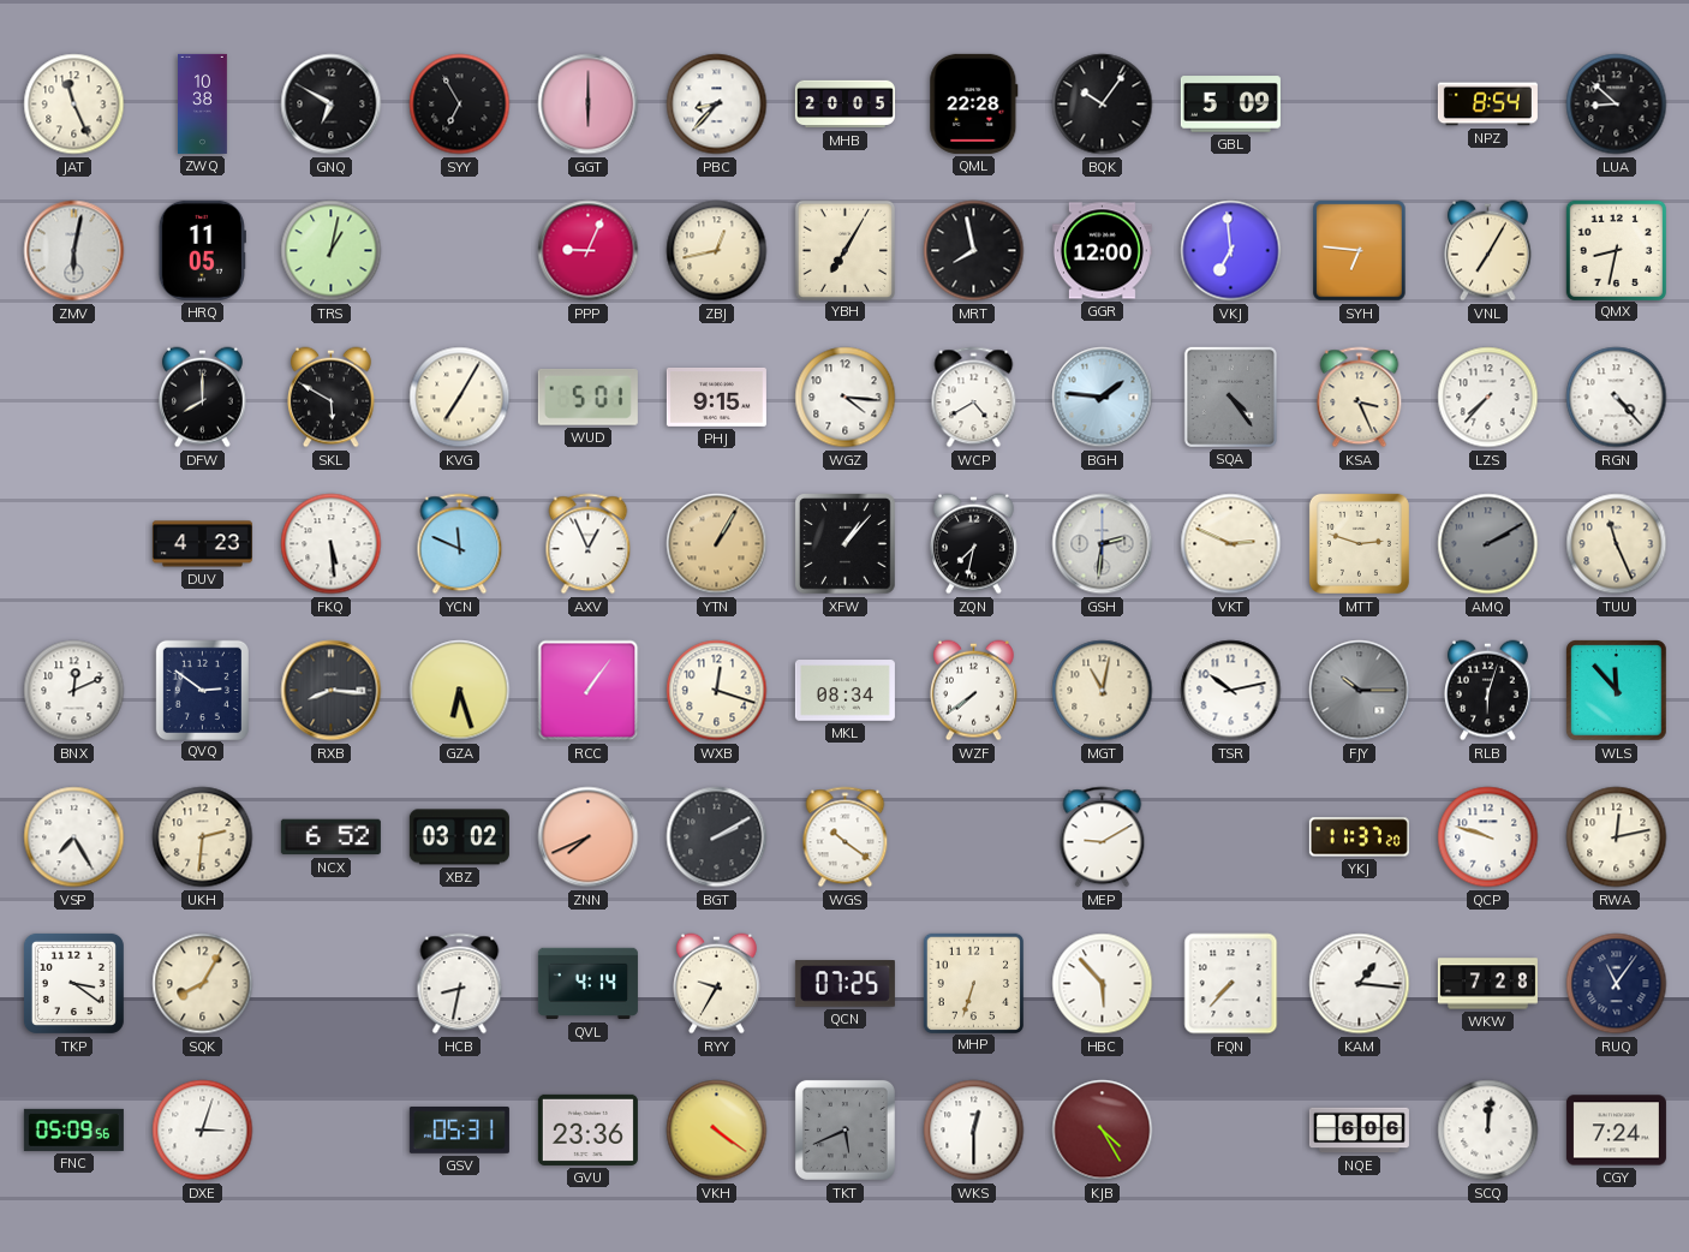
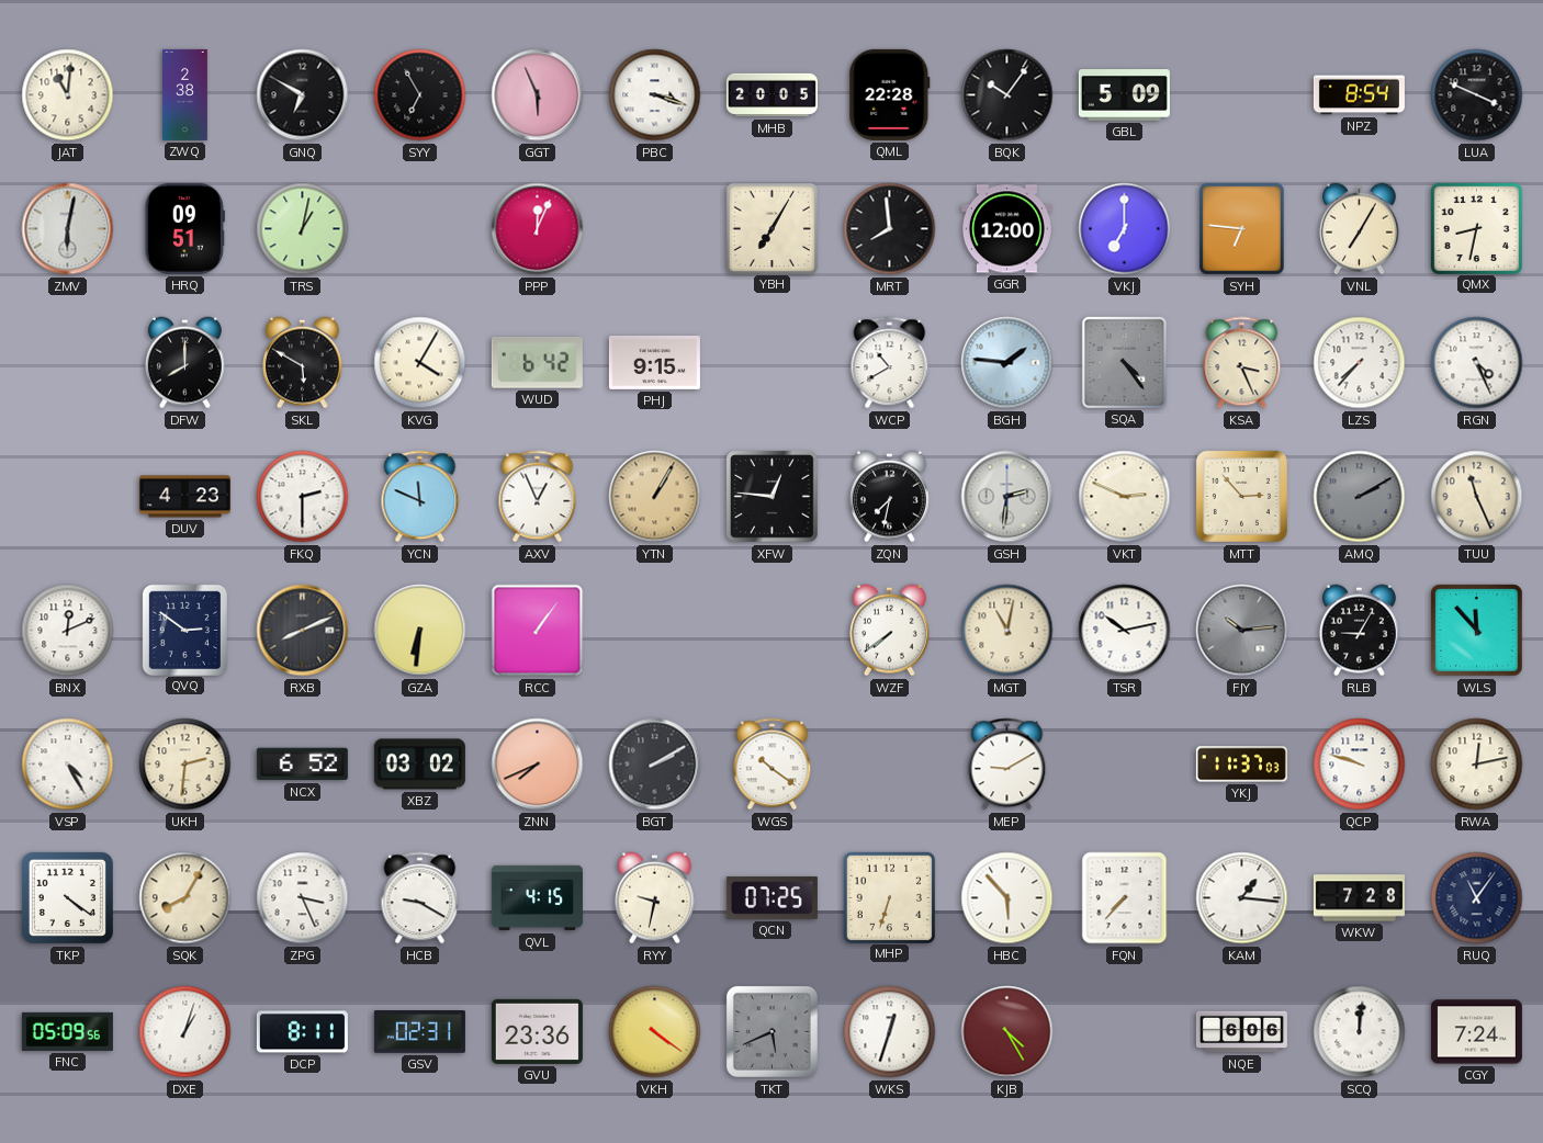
JAT: 11:26 -> 11:01
ZWQ: 10:38 -> 2:38
GGT: 6:00 -> 5:56
PBC: 8:37 -> 3:18
LUA: 8:52 -> 3:49
HRQ: 11:05 -> 09:51
PPP: 9:04 -> 12:04
ZBJ: 12:43 -> none
MRT: 7:58 -> 7:59
VKJ: 6:59 -> 7:00
KVG: 7:05 -> 4:05
WUD: 5:01 -> 6:42
WGZ: 4:16 -> none
WCP: 4:40 -> 10:40
RGN: 4:23 -> 4:26
FKQ: 5:29 -> 2:30
XFW: 1:07 -> 12:46
MTT: 2:48 -> 2:53
RXB: 8:16 -> 8:11
GZA: 6:27 -> 6:31
WXB: 12:18 -> none
MKL: 08:34 -> none
FJY: 10:15 -> 10:14
RLB: 6:03 -> 9:05
VSP: 7:25 -> 4:25
YKJ: 11:37:20 -> 11:37:03
TKP: 3:21 -> 4:21
ZPG: none -> 3:26
HCB: 8:32 -> 9:20
QVL: 4:14 -> 4:15
RYY: 9:35 -> 9:32
DXE: 3:03 -> 1:03
DCP: none -> 8:11
GSV: 05:31 -> 02:31
WKS: 12:30 -> 12:33
